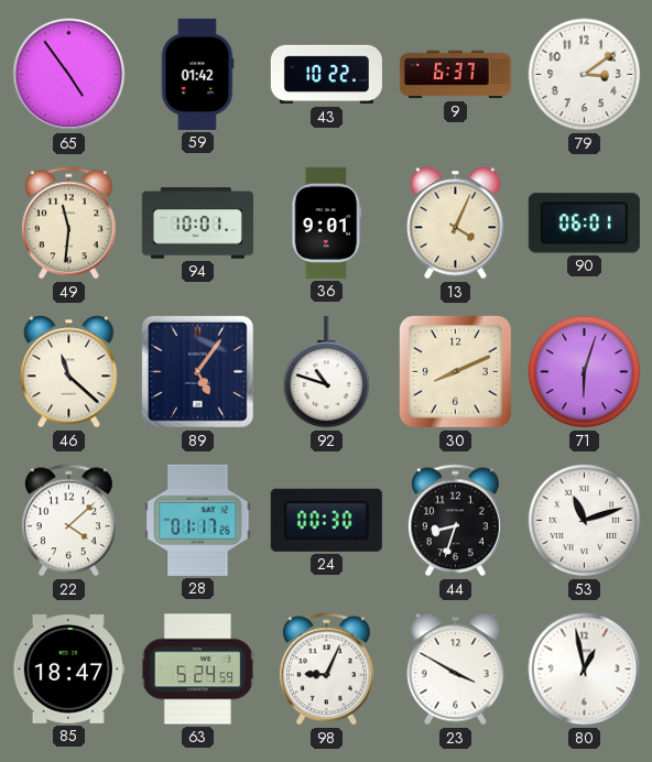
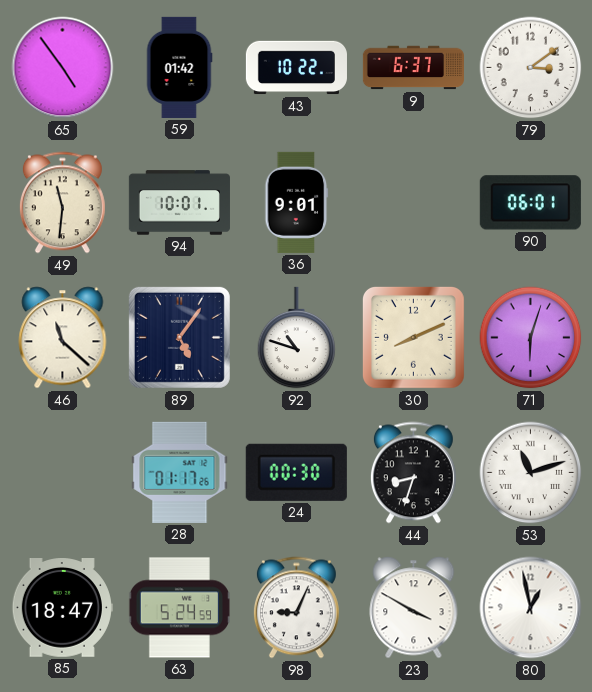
13: 4:04 -> none
22: 4:08 -> none
